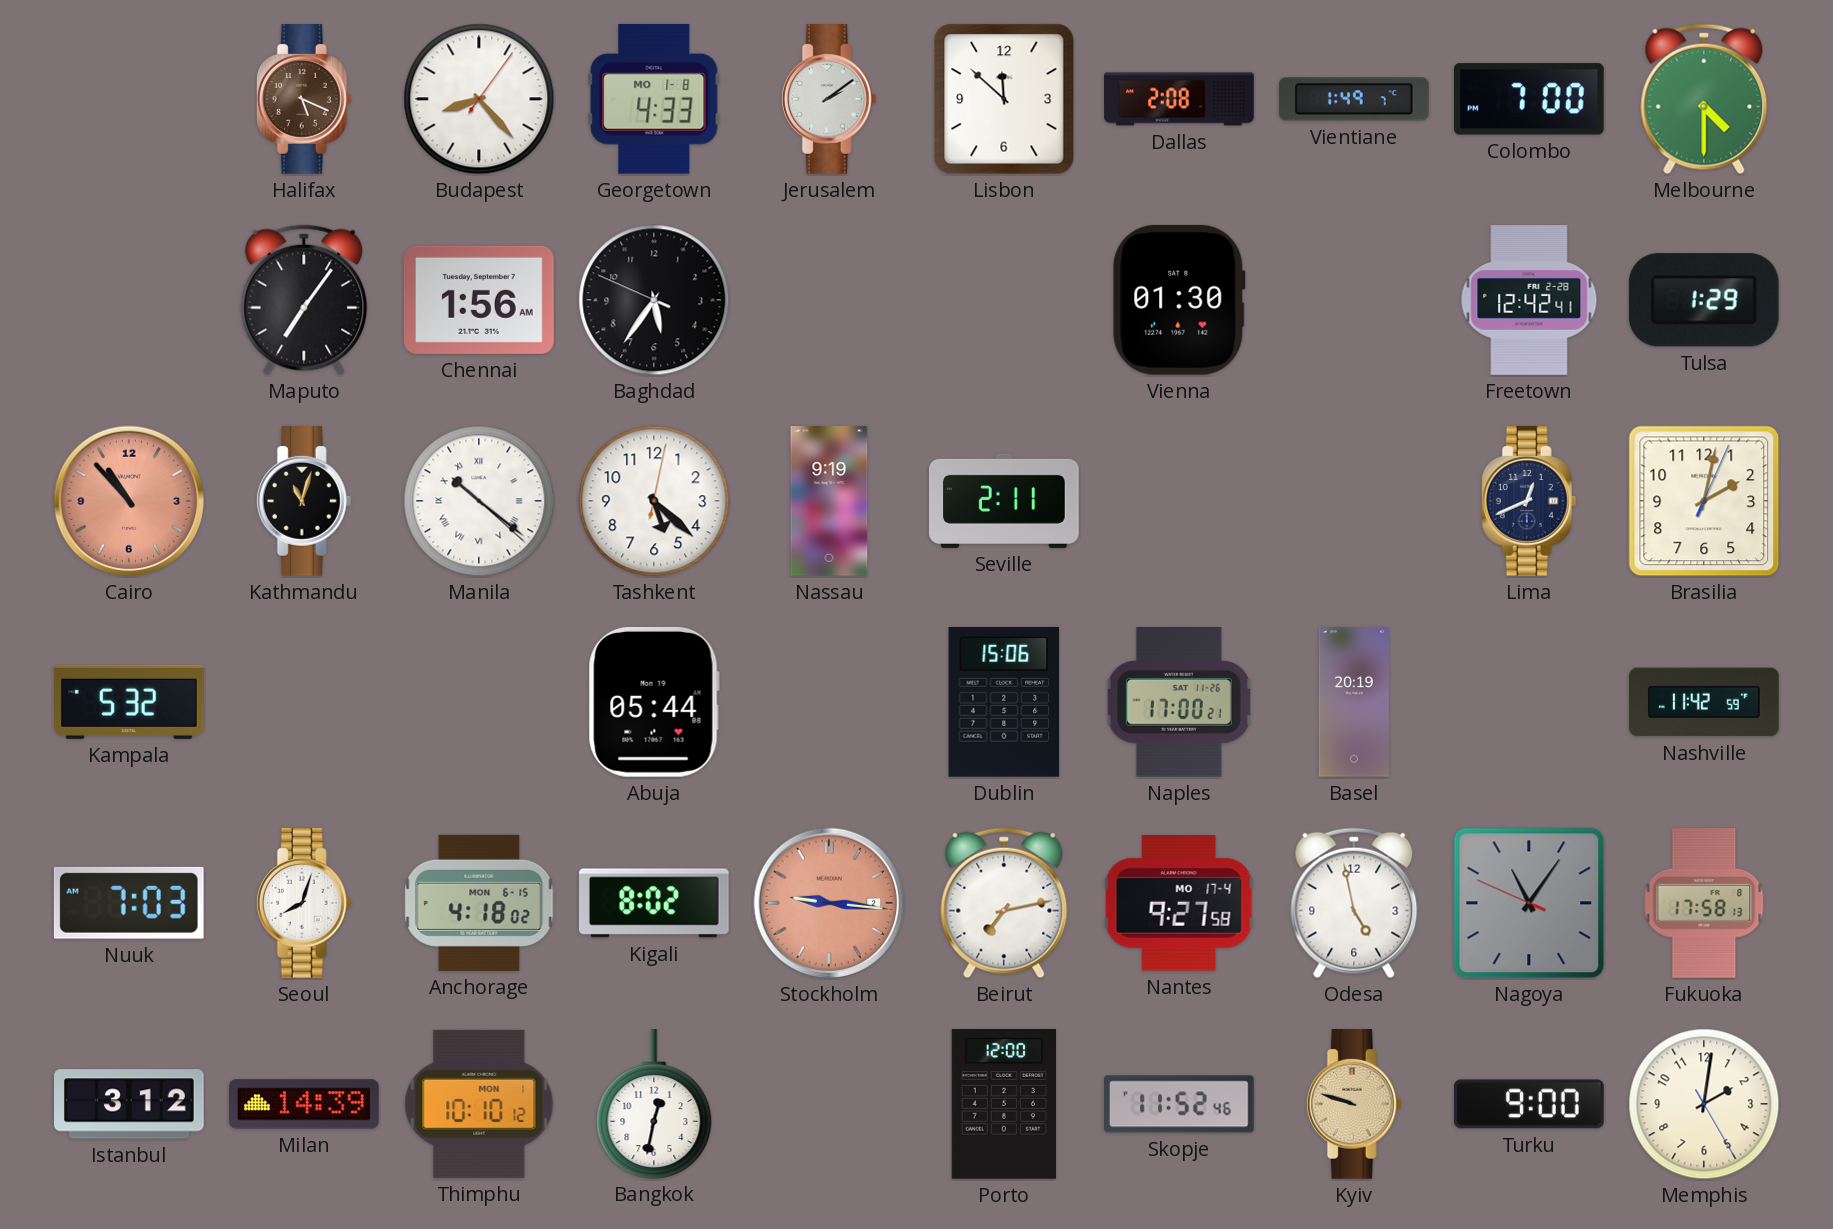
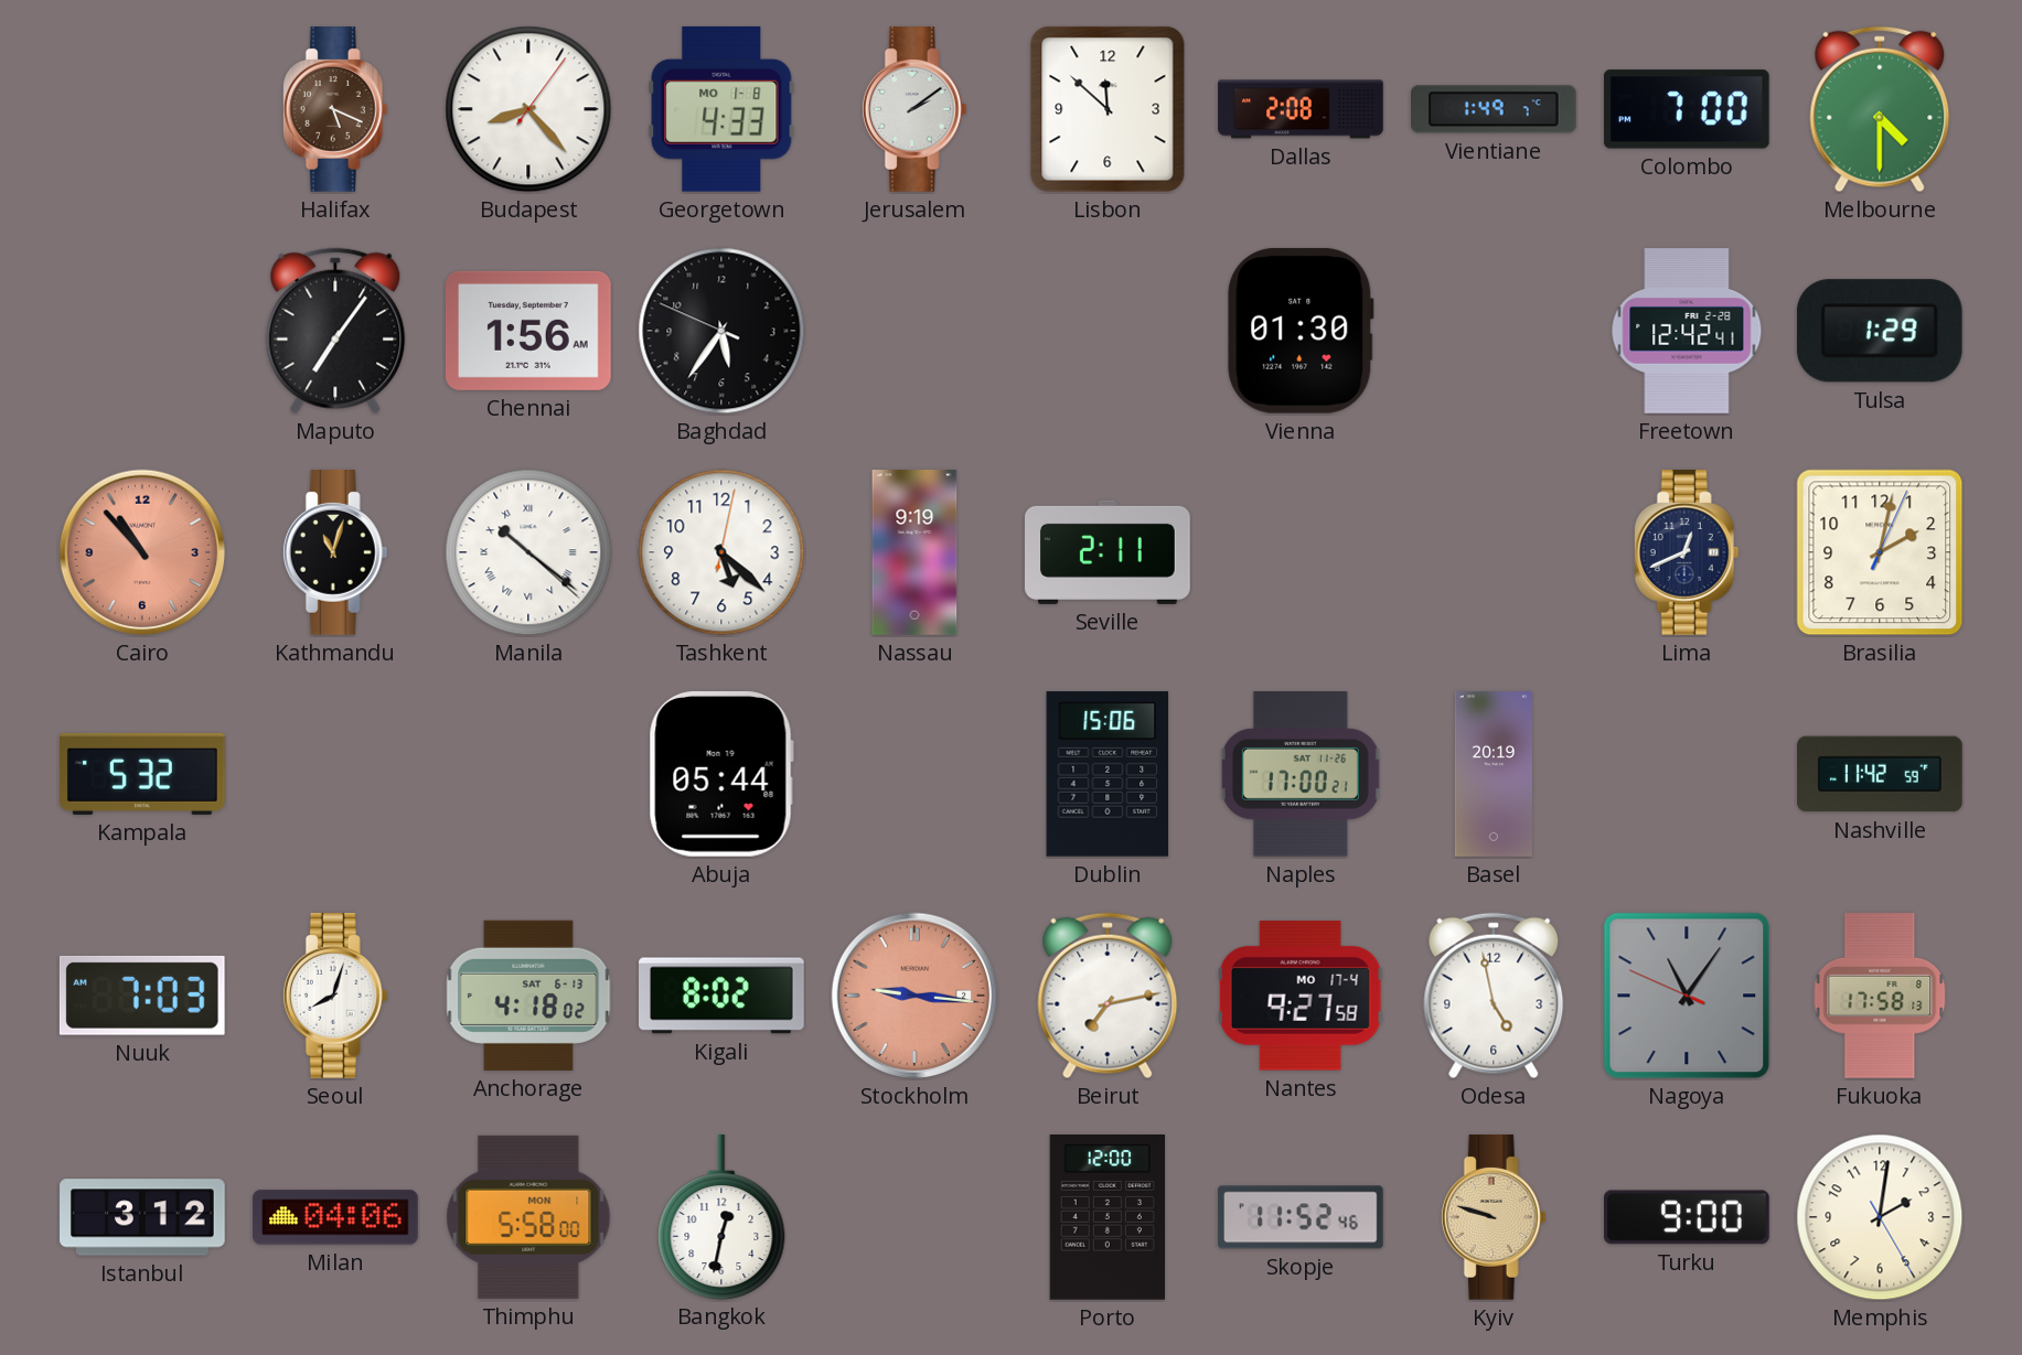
Anchorage date: MON 6-15 -> SAT 6-13
Milan: 14:39 -> 04:06
Thimphu: 10:10 -> 5:58
